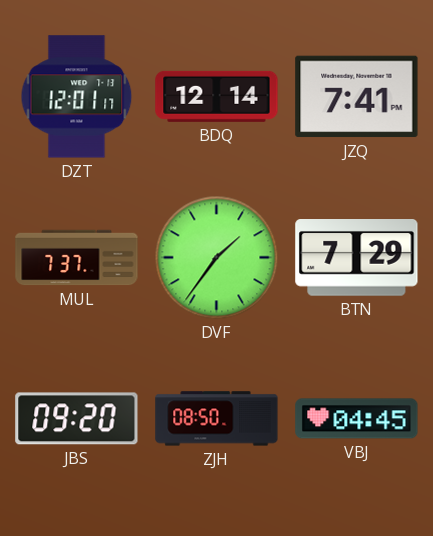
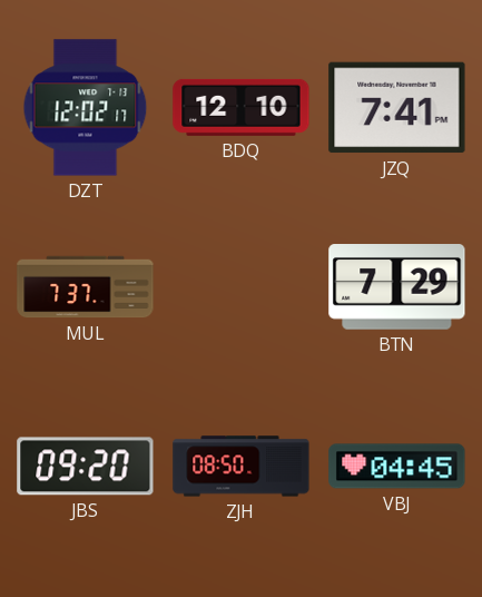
DZT: 12:01 -> 12:02
BDQ: 12:14 -> 12:10
DVF: 1:36 -> none
